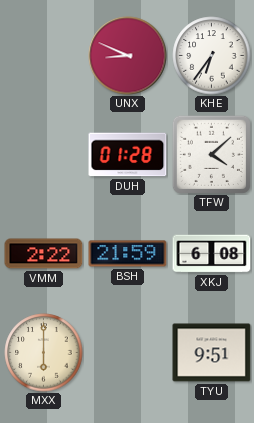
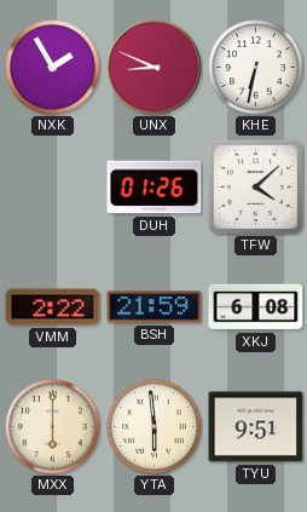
NXK: none -> 1:55
KHE: 6:36 -> 6:32
DUH: 01:28 -> 01:26
YTA: none -> 5:59
